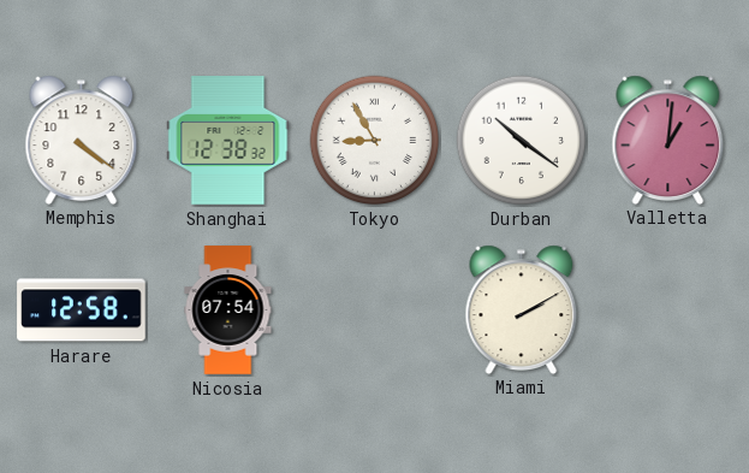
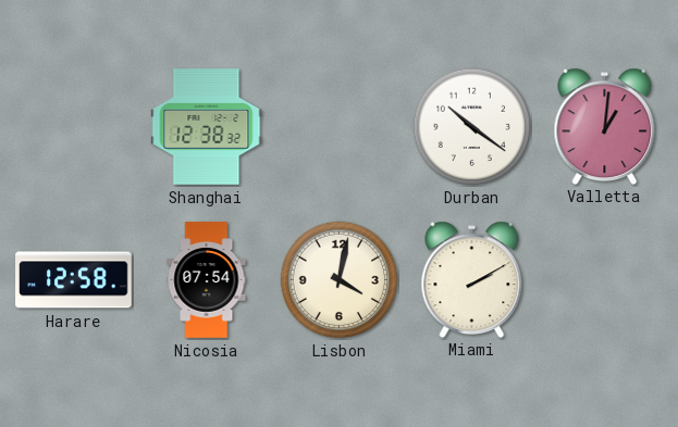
Memphis: 4:21 -> none
Tokyo: 8:55 -> none
Lisbon: none -> 4:02
